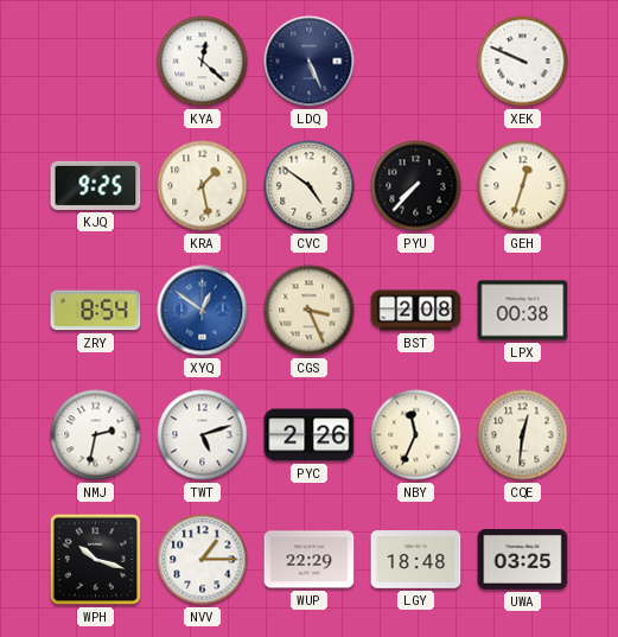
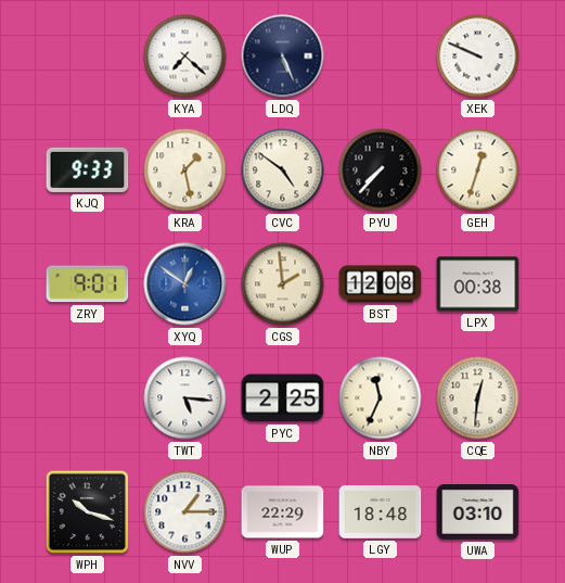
KYA: 12:22 -> 7:22
KJQ: 9:25 -> 9:33
ZRY: 8:54 -> 9:01
CGS: 3:26 -> 1:59
BST: 2:08 -> 12:08
NMJ: 2:32 -> none
TWT: 5:12 -> 5:16
PYC: 2:26 -> 2:25
UWA: 03:25 -> 03:10
